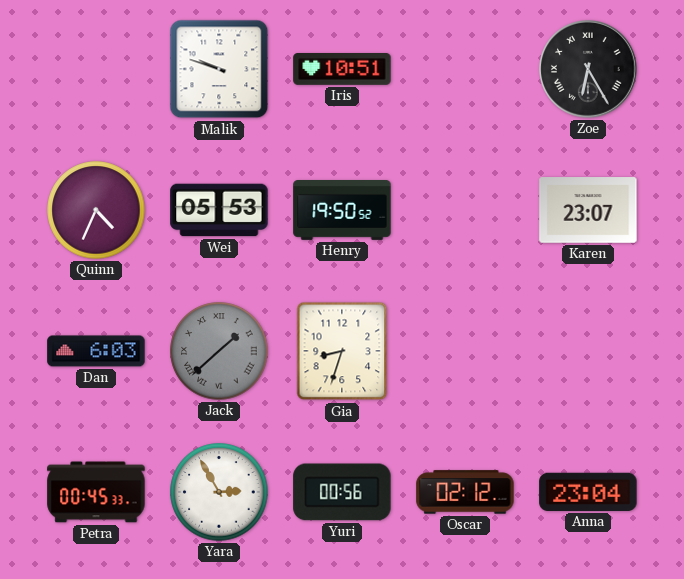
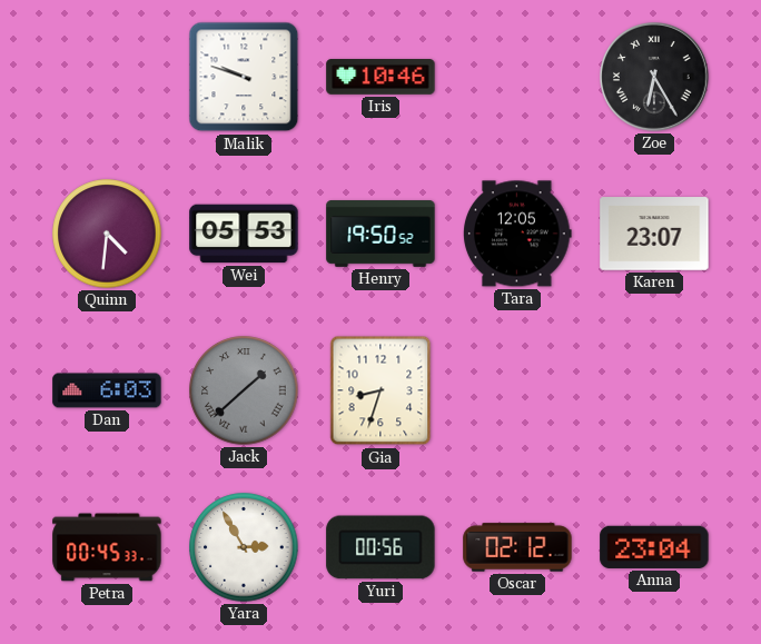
Iris: 10:51 -> 10:46
Quinn: 4:34 -> 4:31
Tara: none -> 12:05
